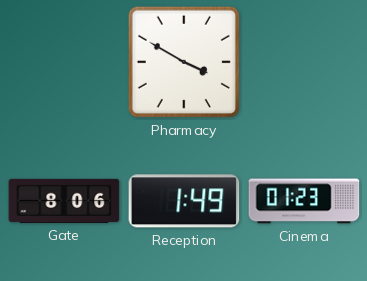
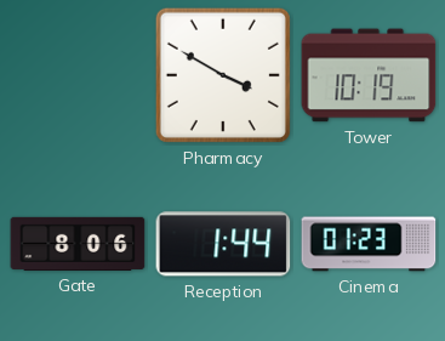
Tower: none -> 10:19
Reception: 1:49 -> 1:44
